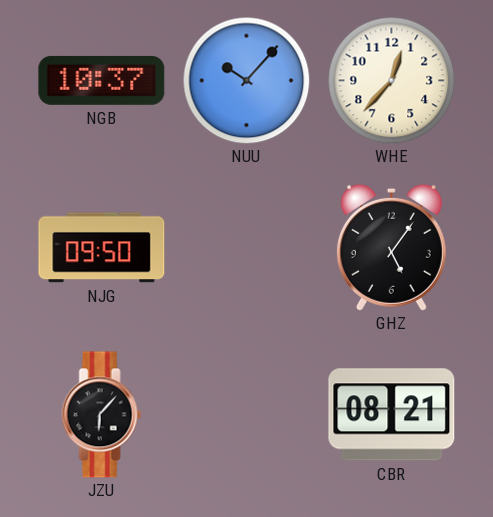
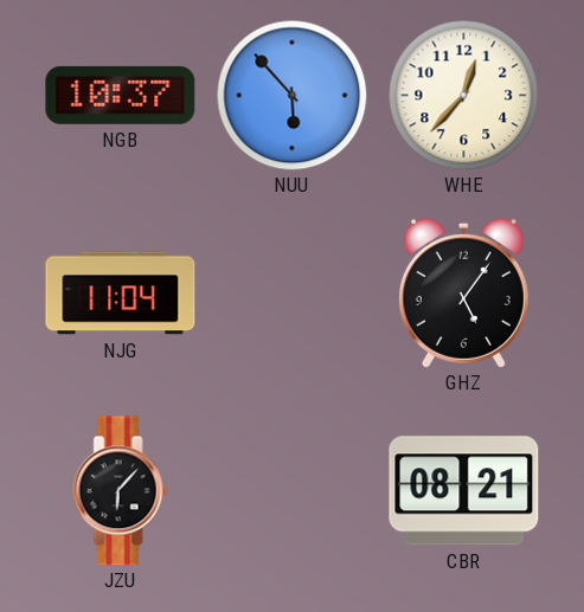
NUU: 10:07 -> 5:53
NJG: 09:50 -> 11:04
